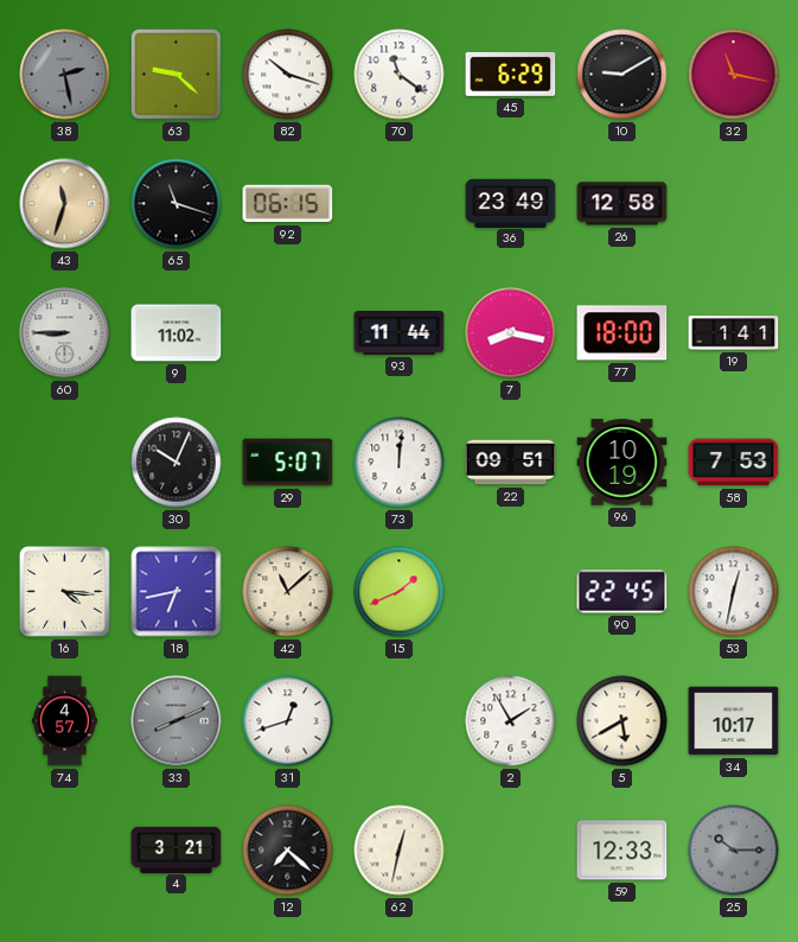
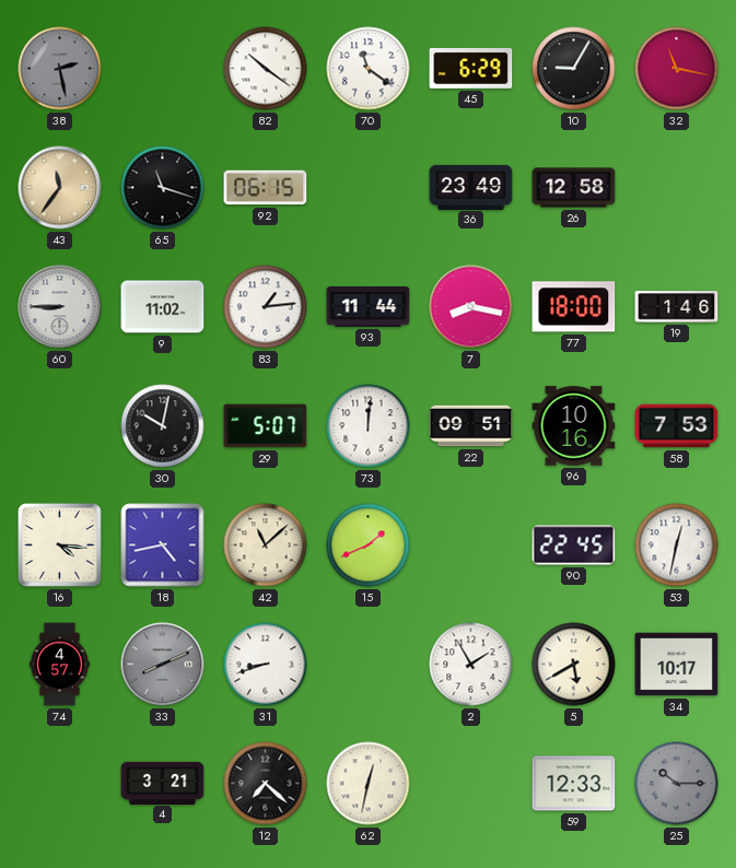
63: 9:22 -> none
82: 10:18 -> 10:21
10: 9:10 -> 9:05
43: 11:33 -> 11:36
83: none -> 1:14
19: 1:41 -> 1:46
30: 10:04 -> 10:02
96: 10:19 -> 10:16
18: 6:43 -> 4:43
31: 12:42 -> 8:42
